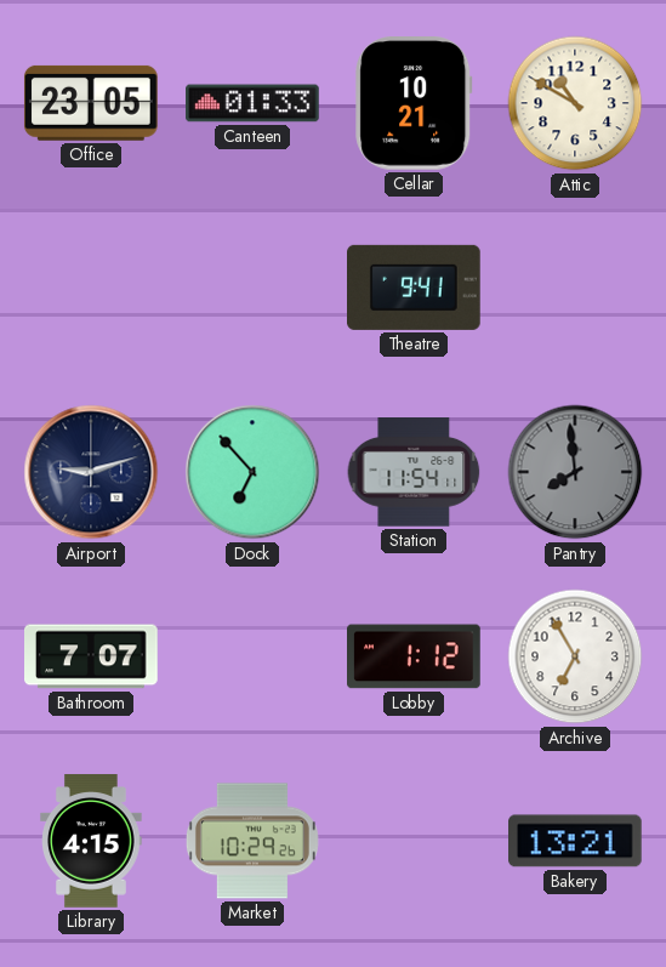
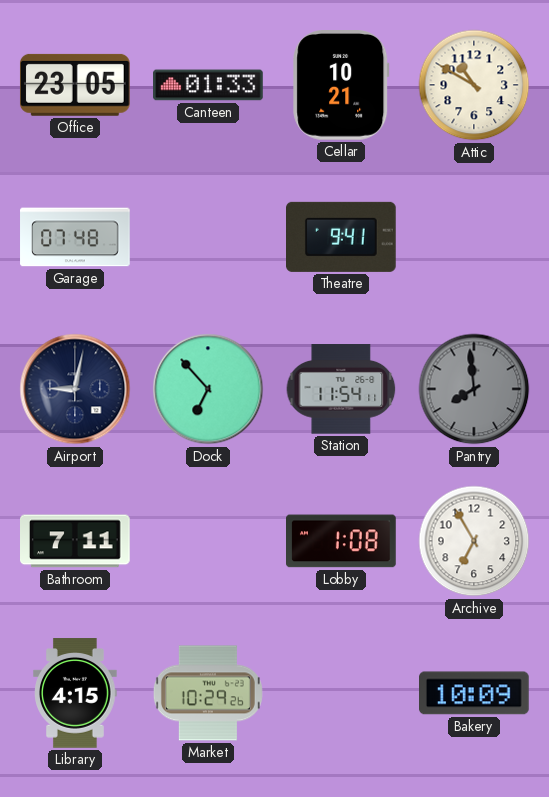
Garage: none -> 07:48
Airport: 9:12 -> 9:02
Bathroom: 7:07 -> 7:11
Lobby: 1:12 -> 1:08
Bakery: 13:21 -> 10:09
